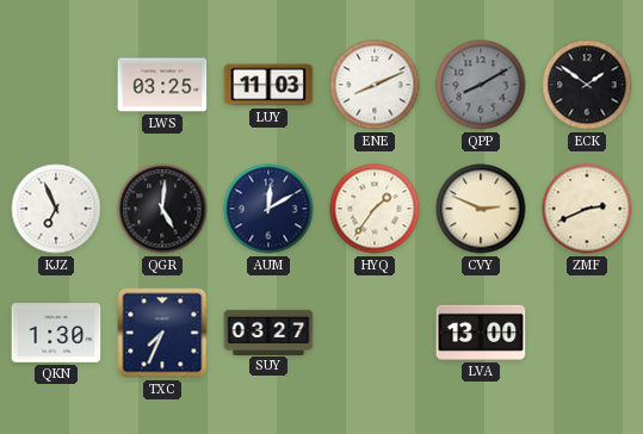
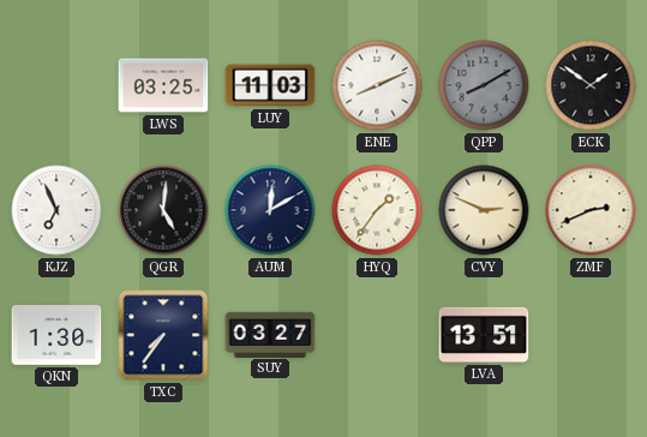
TXC: 7:34 -> 7:36
LVA: 13:00 -> 13:51
